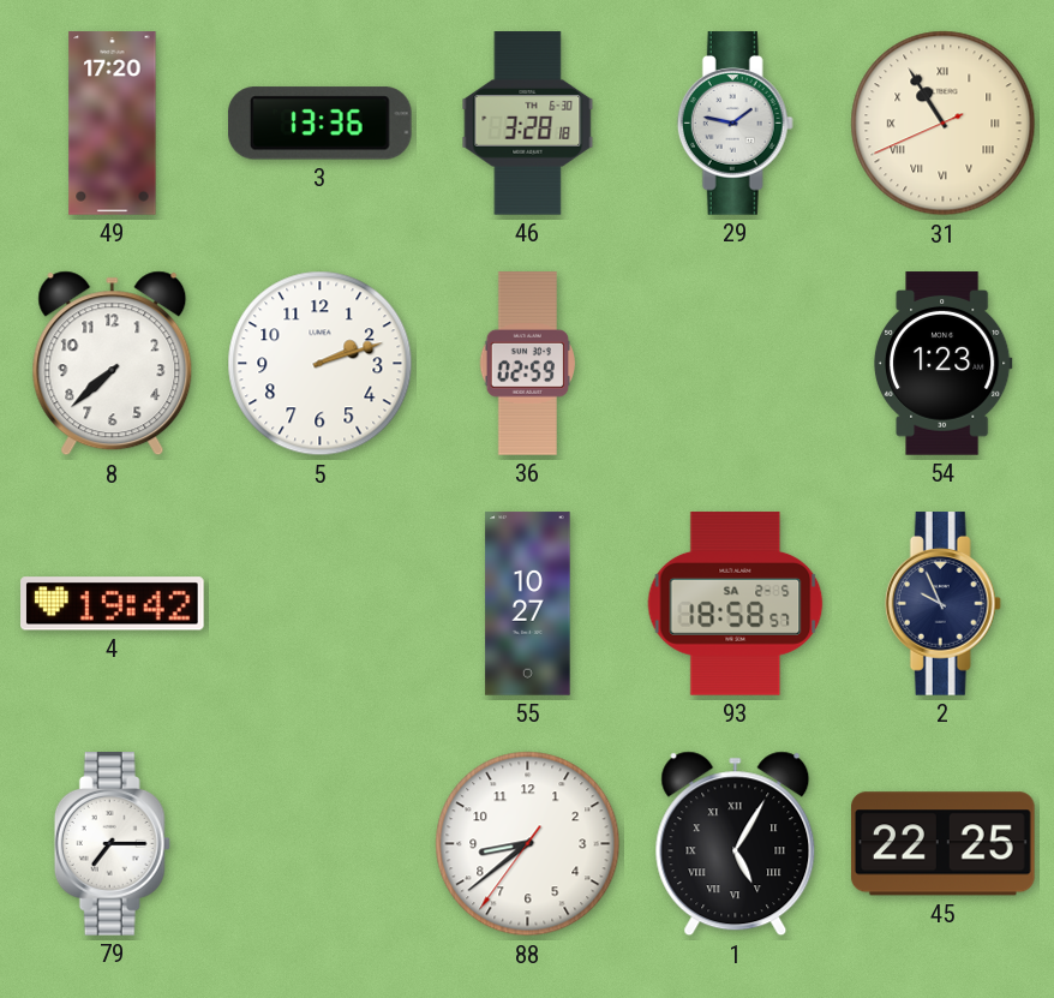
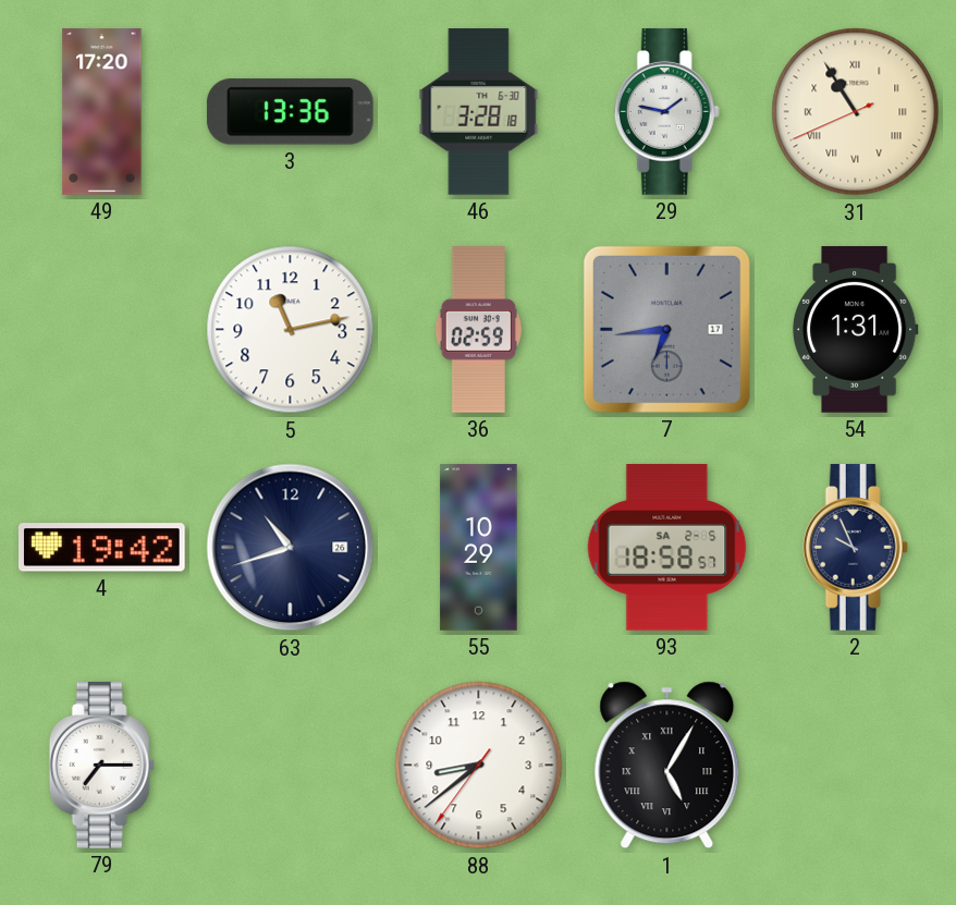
8: 7:38 -> none
5: 2:12 -> 11:13
7: none -> 6:44
54: 1:23 -> 1:31
63: none -> 10:42
55: 10:27 -> 10:29
45: 22:25 -> none
